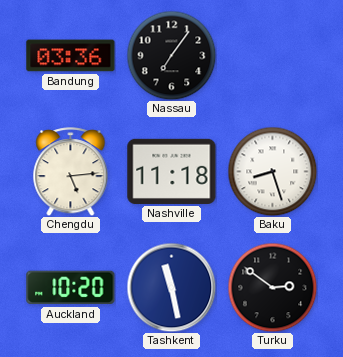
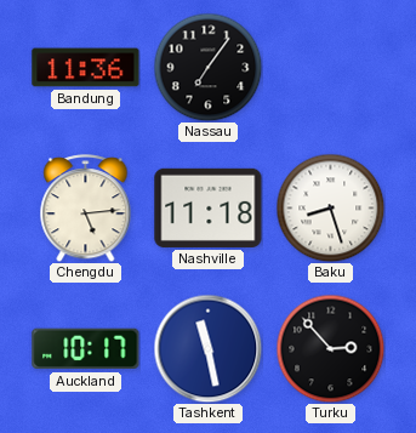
Bandung: 03:36 -> 11:36
Auckland: 10:20 -> 10:17
Turku: 2:51 -> 2:53
